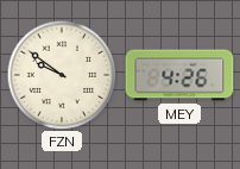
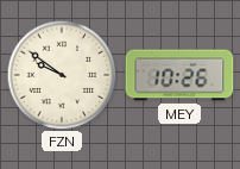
MEY: 4:26 -> 10:26
